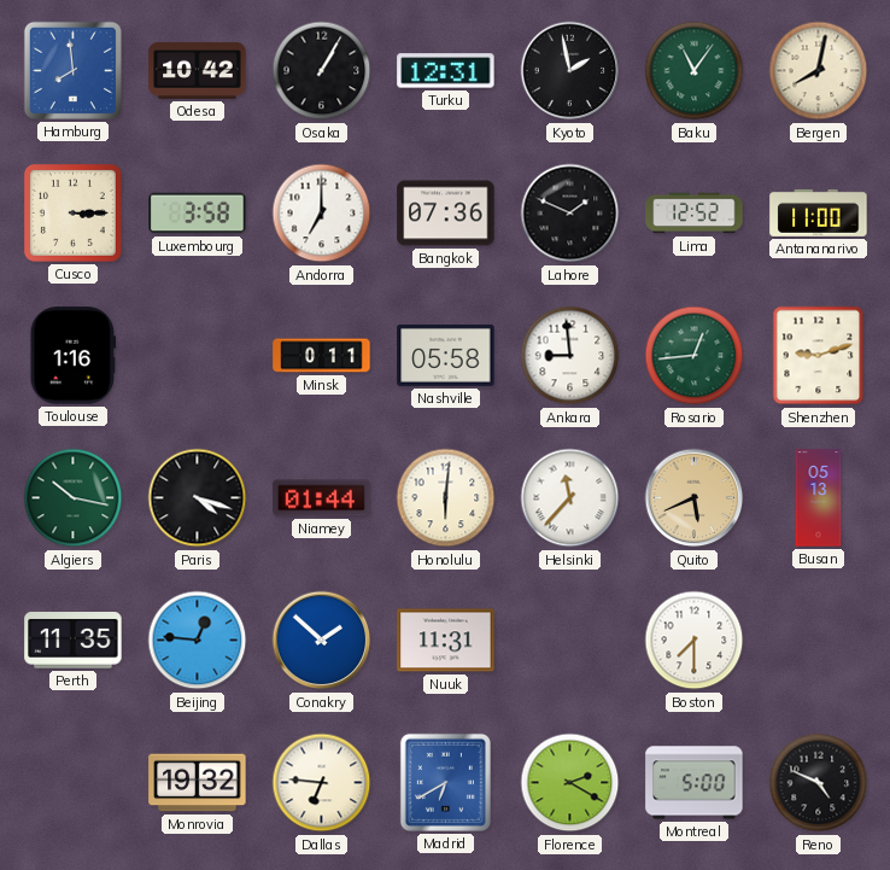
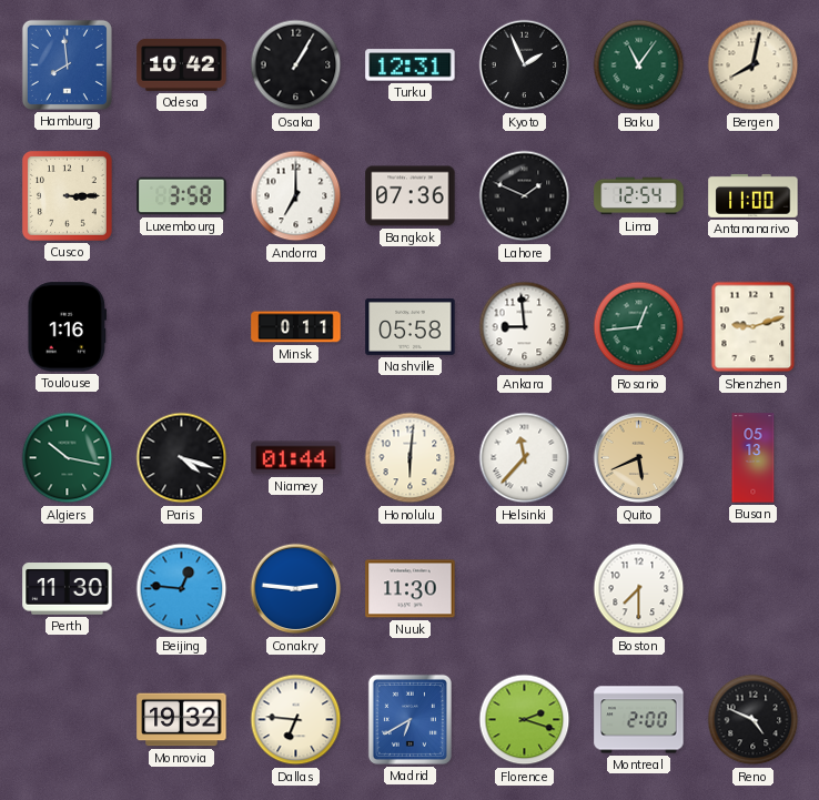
Kyoto: 1:58 -> 1:56
Lima: 12:52 -> 12:54
Perth: 11:35 -> 11:30
Conakry: 1:52 -> 2:46
Nuuk: 11:31 -> 11:30
Florence: 2:20 -> 2:18
Montreal: 5:00 -> 2:00
